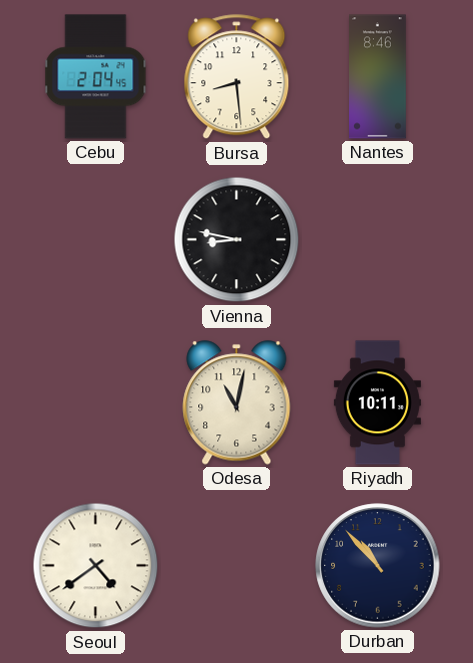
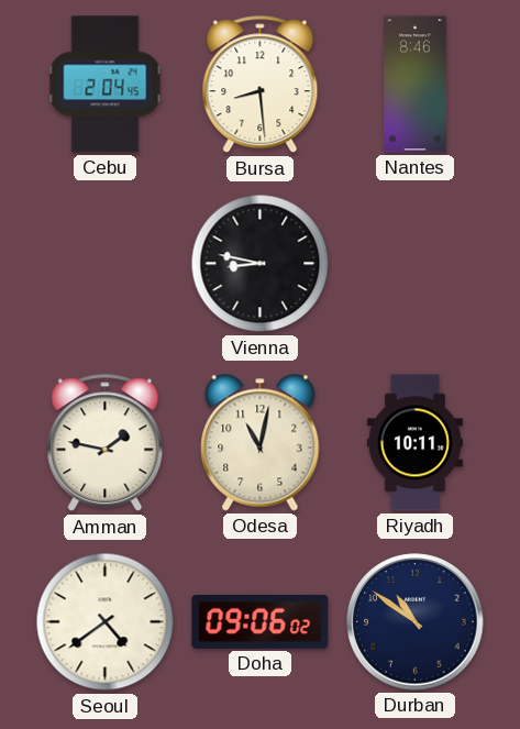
Amman: none -> 1:47
Doha: none -> 09:06
Durban: 10:53 -> 10:51
